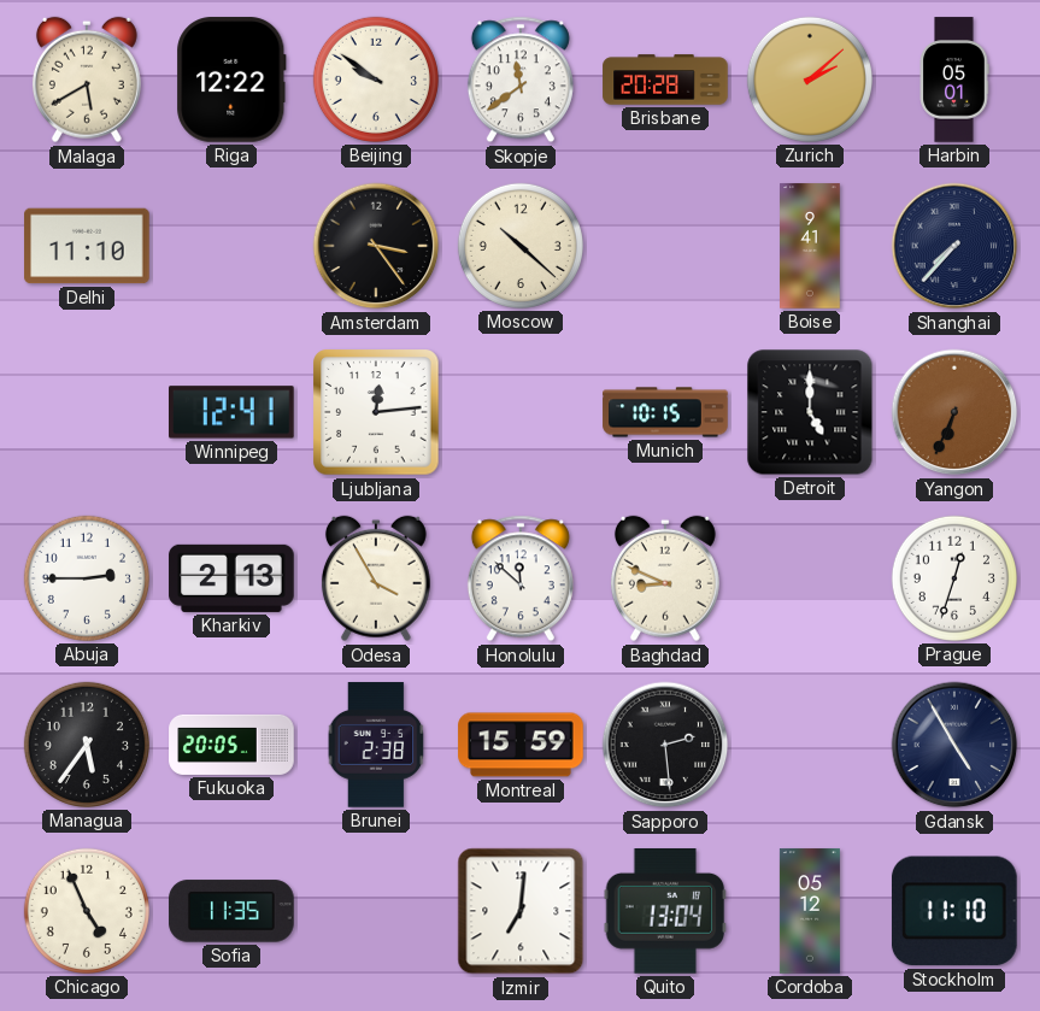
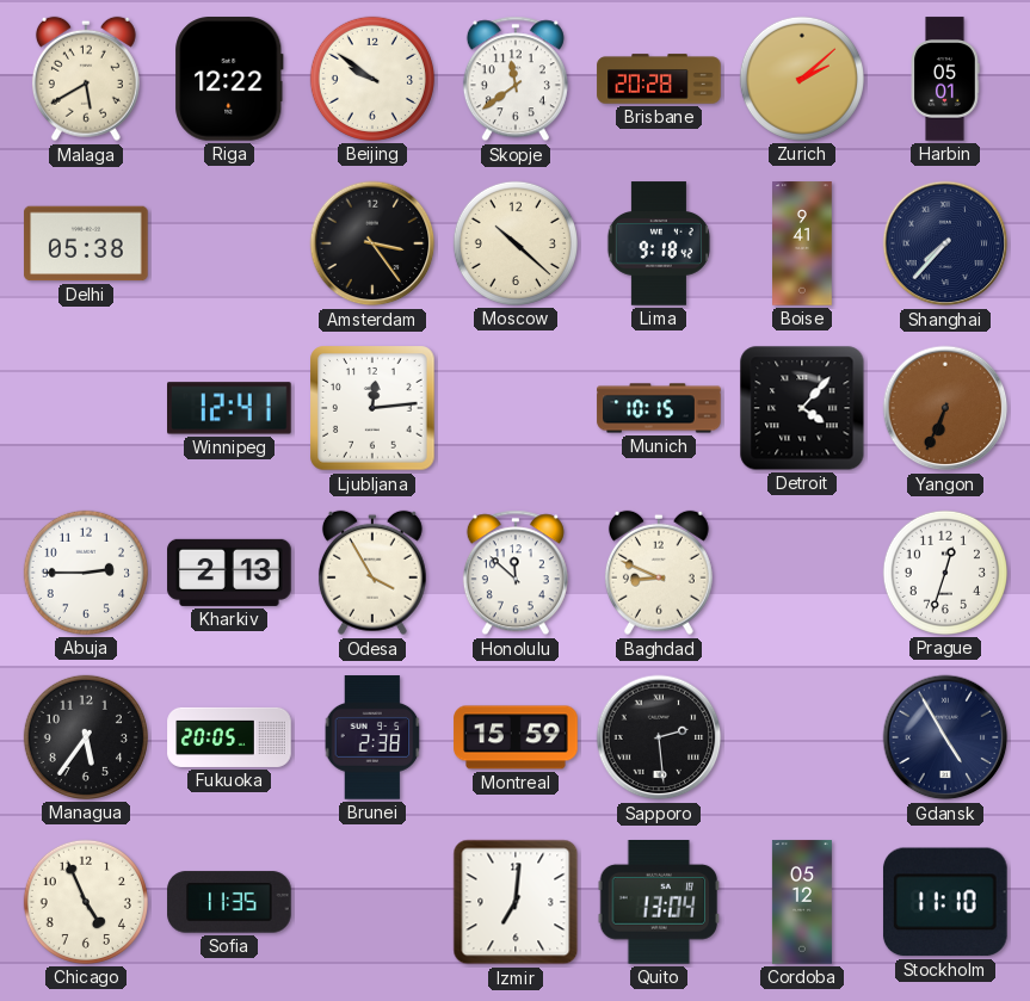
Delhi: 11:10 -> 05:38
Lima: none -> 9:18
Detroit: 5:00 -> 4:07
